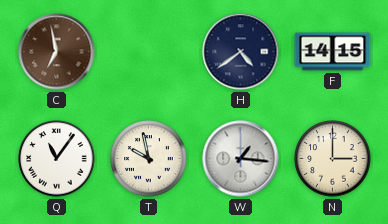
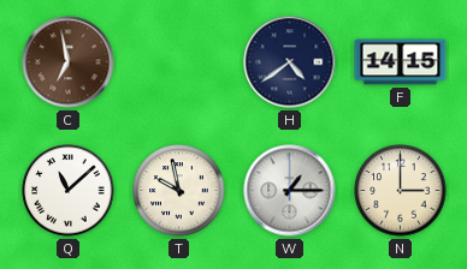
Q: 11:06 -> 11:08
W: 1:16 -> 1:15
